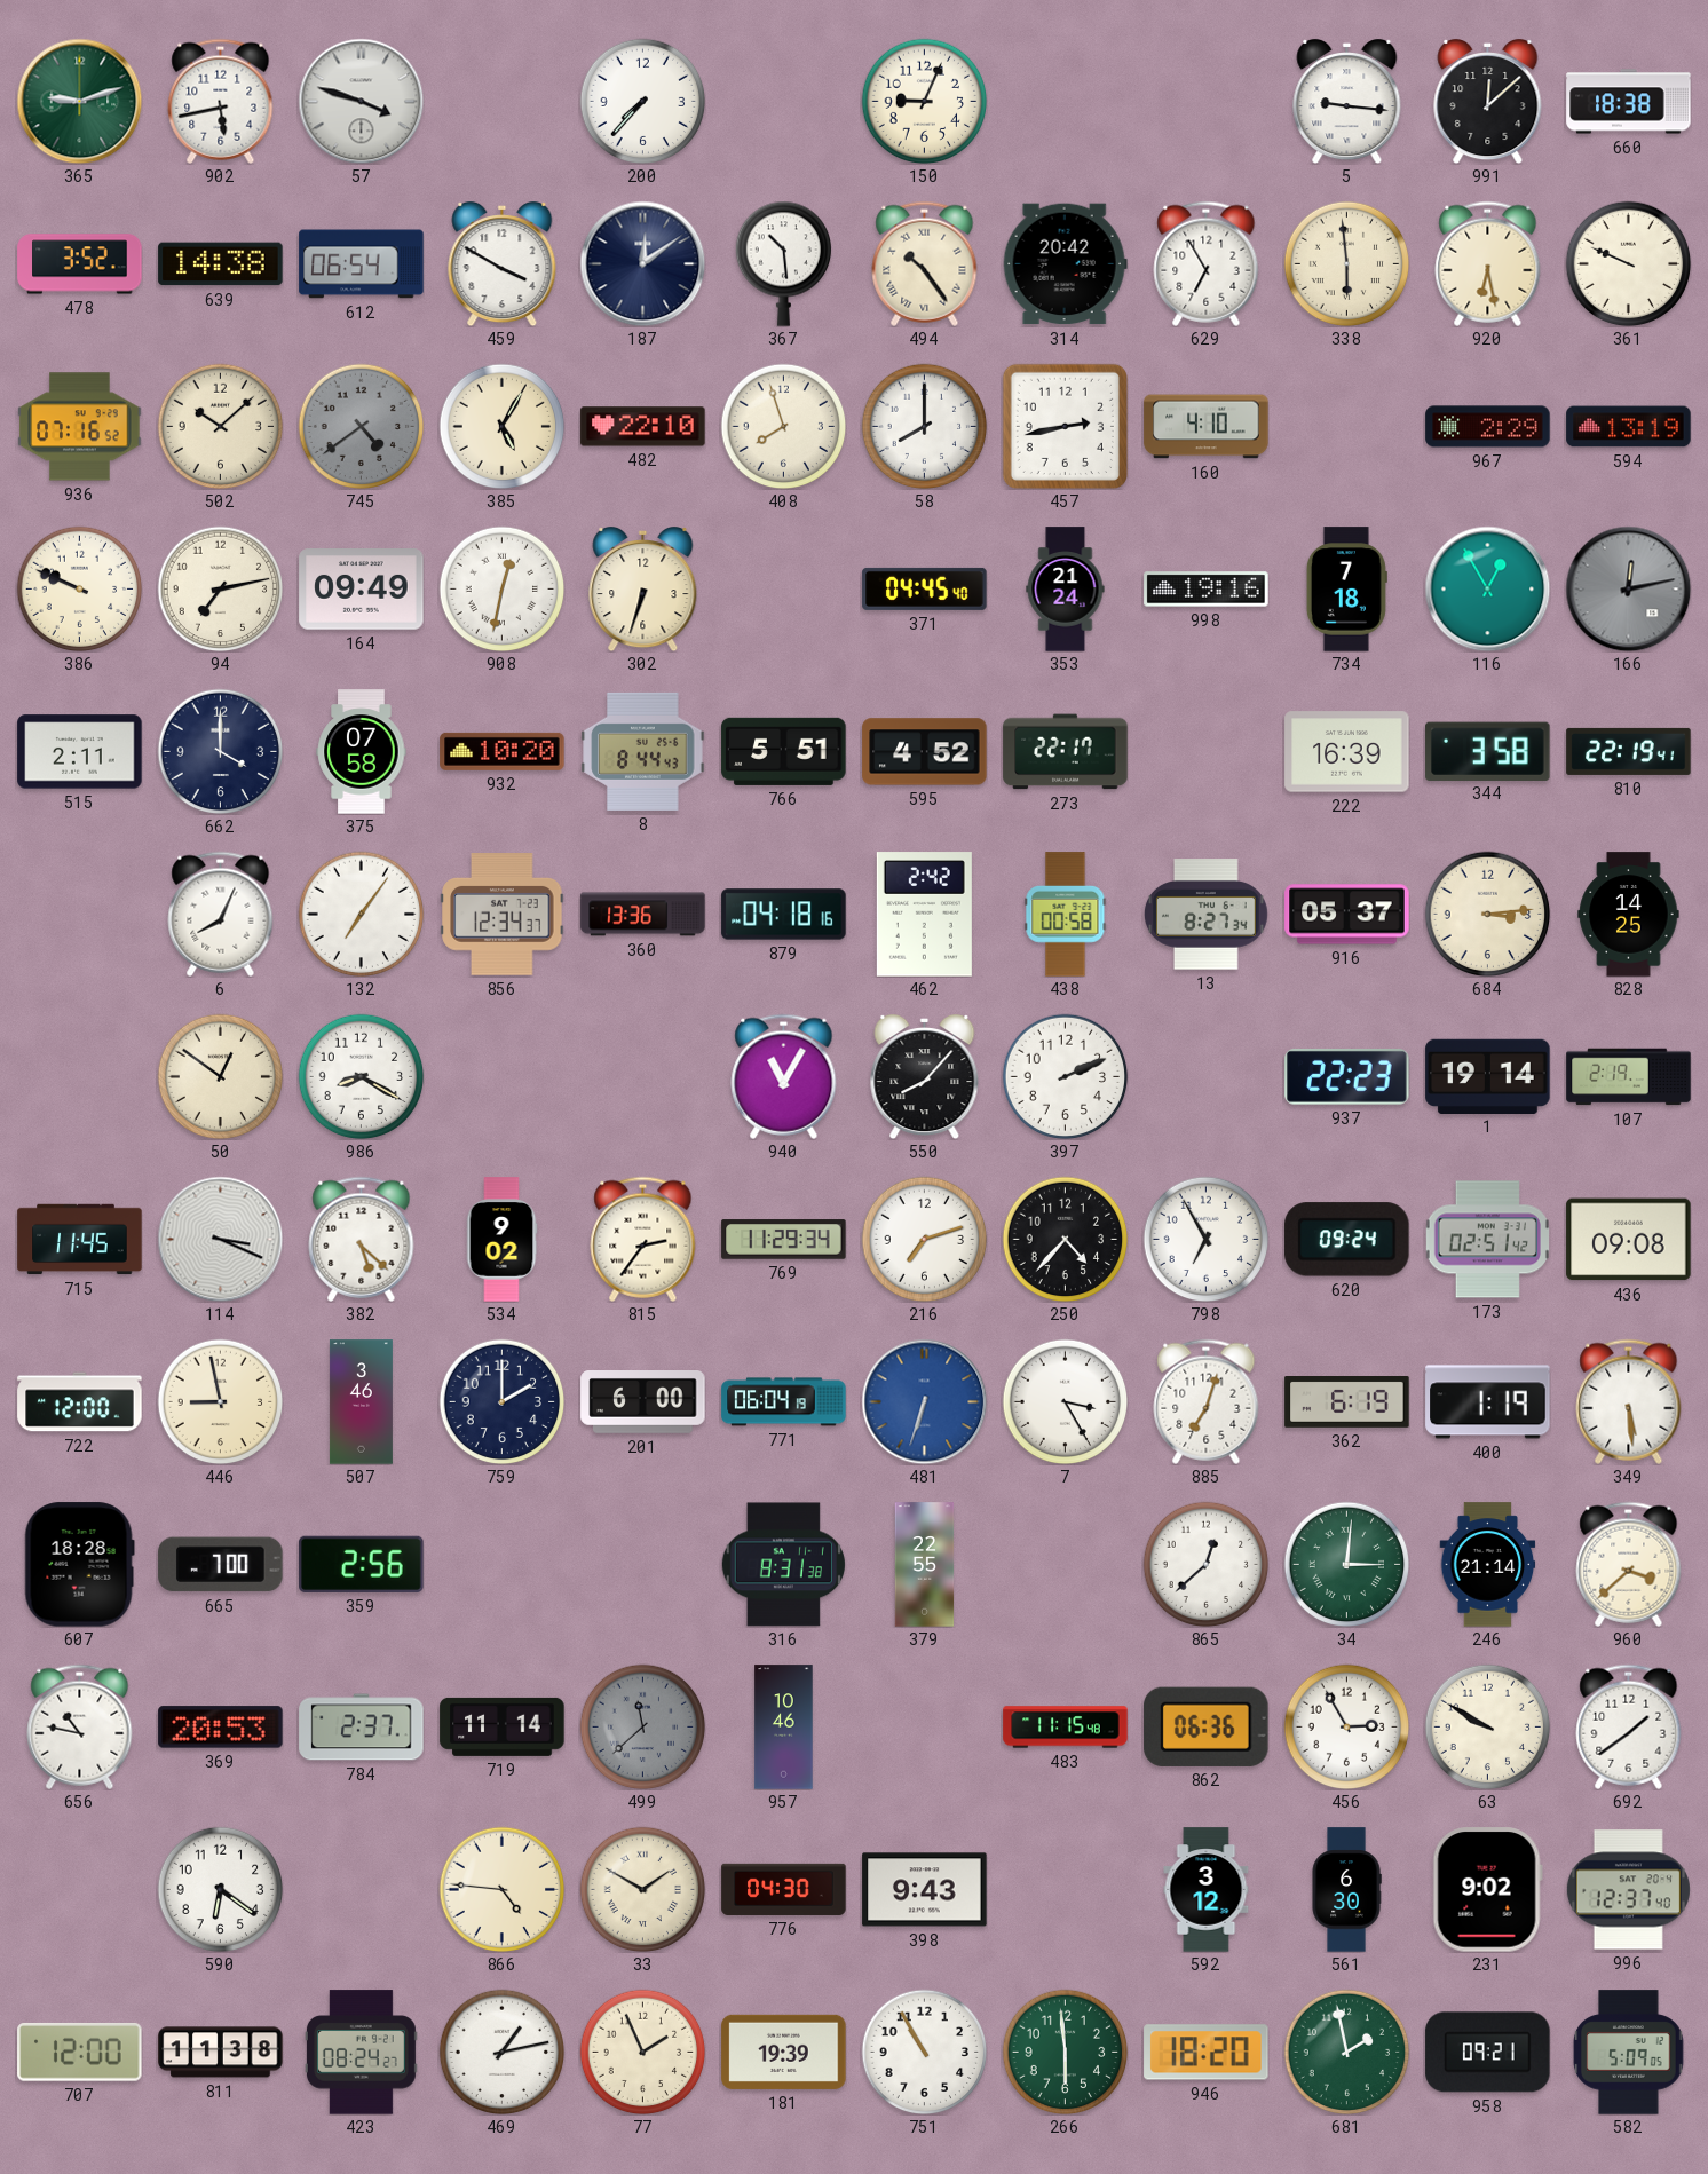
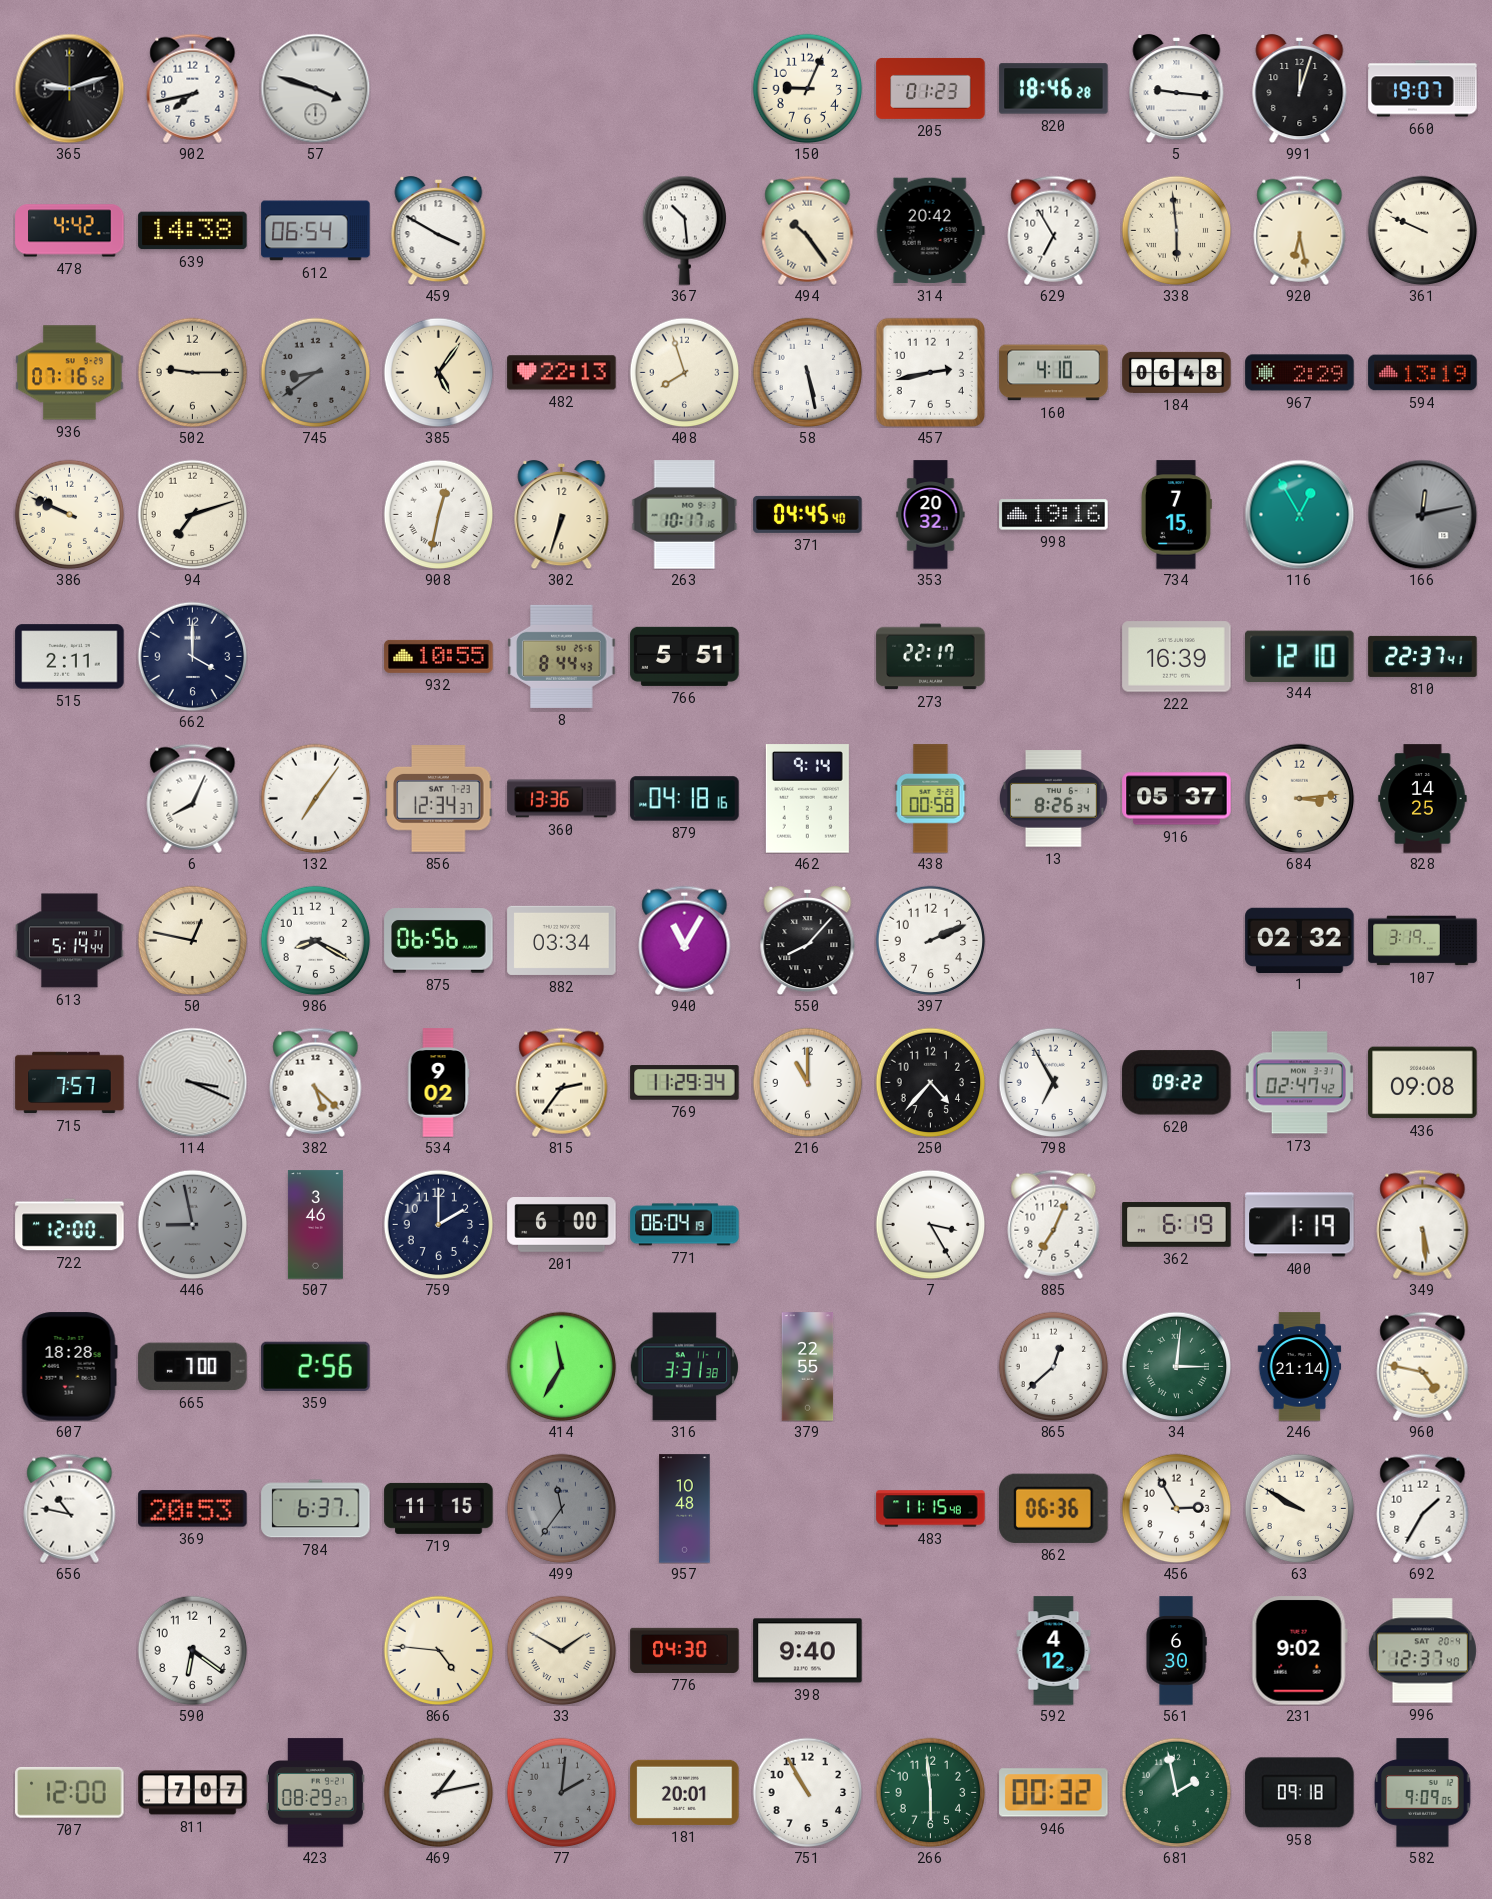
365 dial: green -> black
902: 5:43 -> 7:43
200: 7:37 -> none
205: none -> 01:23
820: none -> 18:46
991: 12:08 -> 12:03
660: 18:38 -> 19:07
478: 3:52 -> 4:42
187: 12:09 -> none
502: 10:08 -> 9:15
745: 4:39 -> 8:39
385: 5:05 -> 5:06
482: 22:10 -> 22:13
58: 8:00 -> 5:28
184: none -> 06:48
94: 7:13 -> 7:12
164: 09:49 -> none
263: none -> 10:17
353: 21:24 -> 20:32
734: 7:18 -> 7:15
375: 07:58 -> none
932: 10:20 -> 10:55
595: 4:52 -> none
344: 3:58 -> 12:10
810: 22:19 -> 22:37
462: 2:42 -> 9:14
13: 8:27 -> 8:26
613: none -> 5:14
50: 12:51 -> 12:47
875: none -> 06:56
882: none -> 03:34
937: 22:23 -> none
1: 19:14 -> 02:32
107: 2:19 -> 3:19
715: 11:45 -> 7:57
216: 7:12 -> 11:00
620: 09:24 -> 09:22
173: 02:51 -> 02:47
446 dial: cream -> grey
481: 6:33 -> none
885: 7:03 -> 7:04
414: none -> 11:35
316: 8:31 -> 3:31
960: 3:38 -> 4:47
784: 2:37 -> 6:37
719: 11:14 -> 11:15
499: 11:38 -> 11:36
957: 10:46 -> 10:48
692: 1:39 -> 1:35
398: 9:43 -> 9:40
592: 3:12 -> 4:12
811: 11:38 -> 7:07
423: 08:24 -> 08:29
77: 1:56 -> 2:01
77 dial: cream -> grey
181: 19:39 -> 20:01
946: 18:20 -> 00:32
958: 09:21 -> 09:18
582: 5:09 -> 9:09
